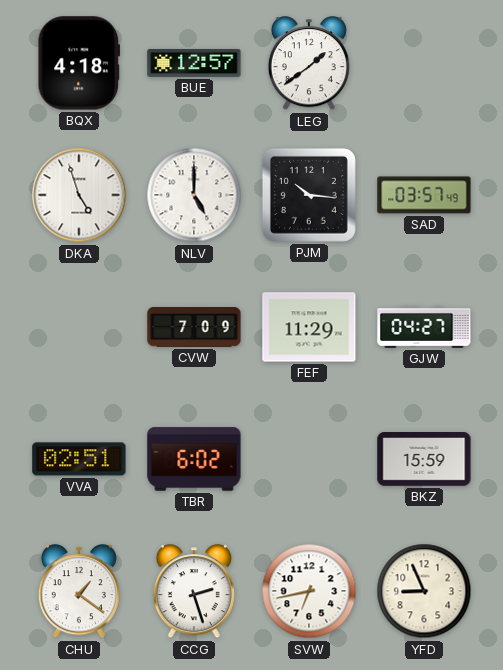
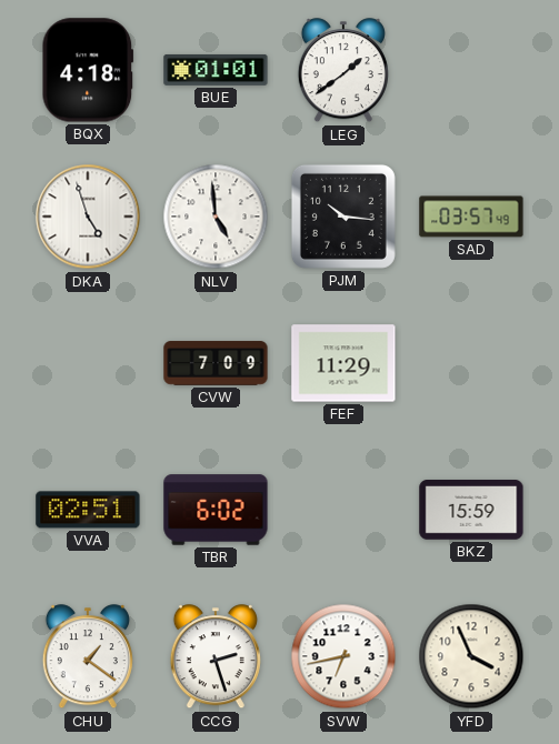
BUE: 12:57 -> 01:01
NLV: 5:00 -> 4:59
GJW: 04:27 -> none
YFD: 8:56 -> 3:56
